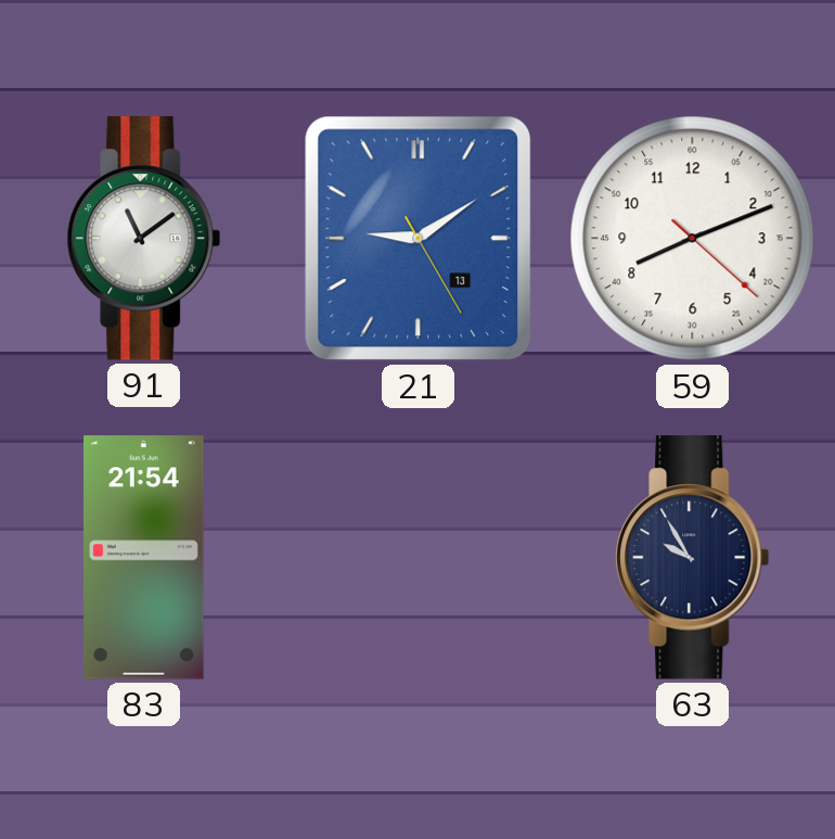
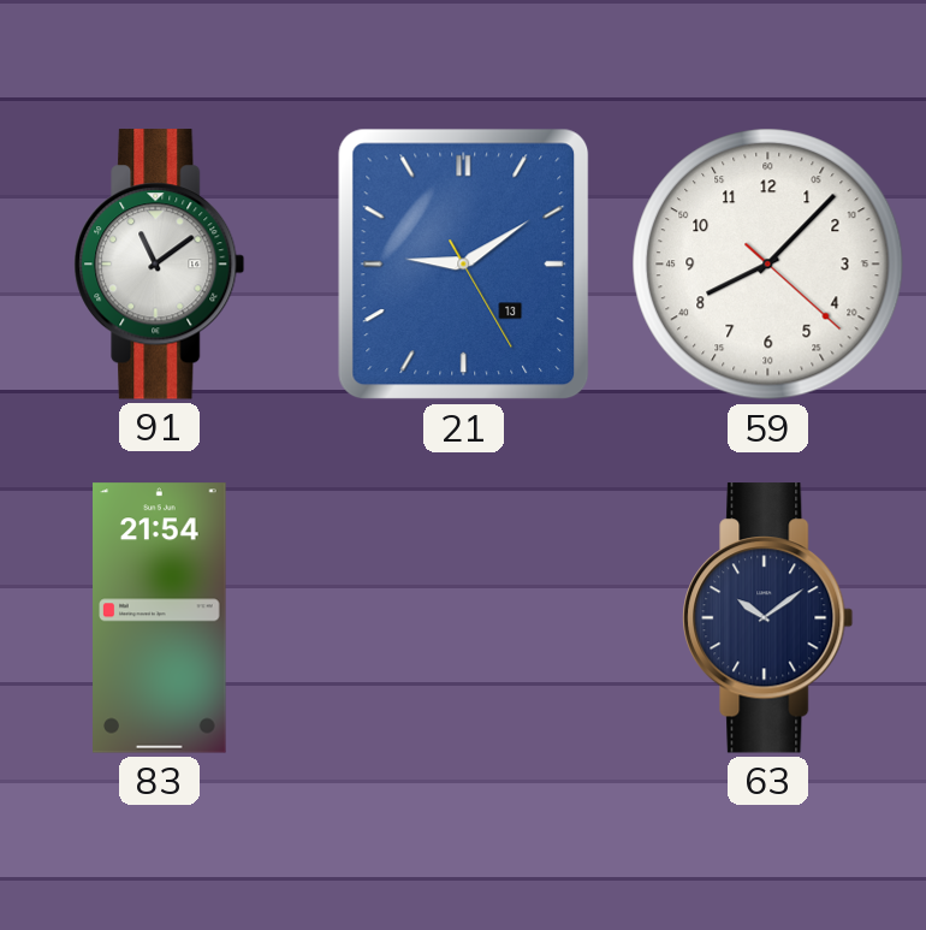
59: 8:11 -> 8:07
63: 9:55 -> 10:09
